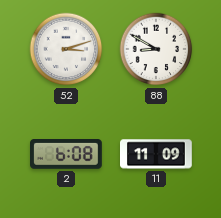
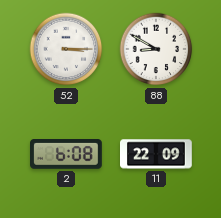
52: 3:12 -> 3:15
11: 11:09 -> 22:09
